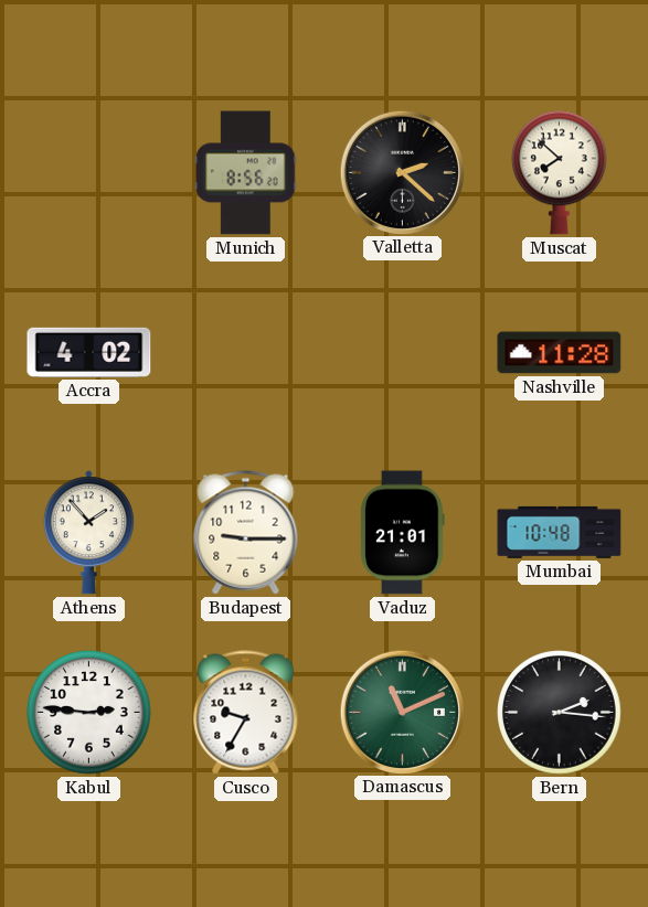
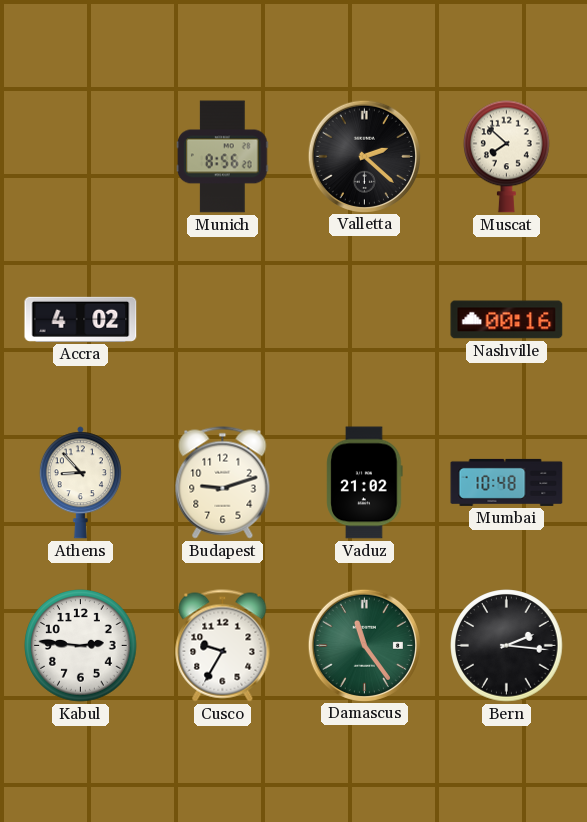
Nashville: 11:28 -> 00:16
Athens: 1:53 -> 8:53
Budapest: 9:15 -> 9:12
Vaduz: 21:01 -> 21:02
Damascus: 11:11 -> 11:24
